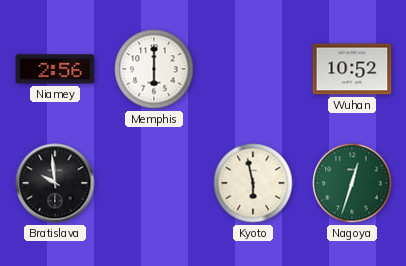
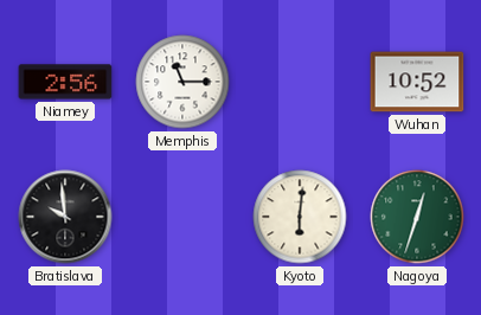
Memphis: 6:00 -> 11:15
Kyoto: 5:58 -> 6:01
